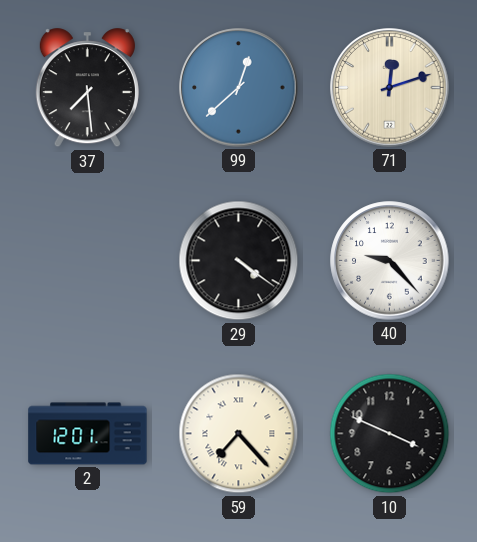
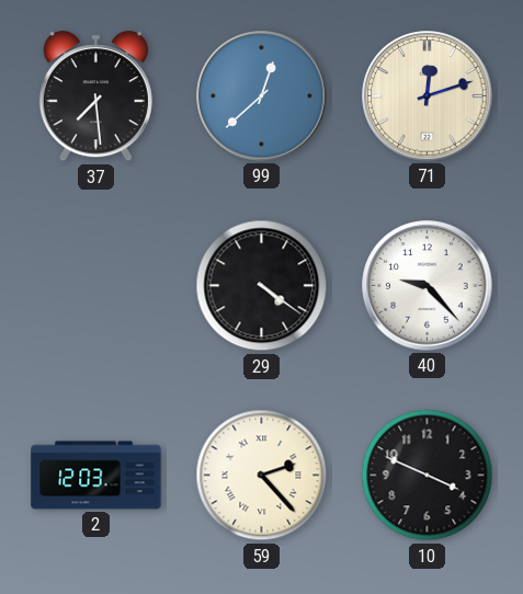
2: 12:01 -> 12:03
59: 7:23 -> 2:23
